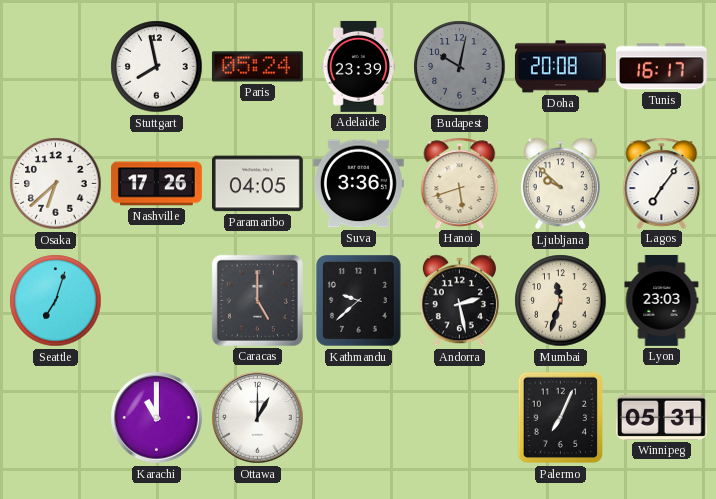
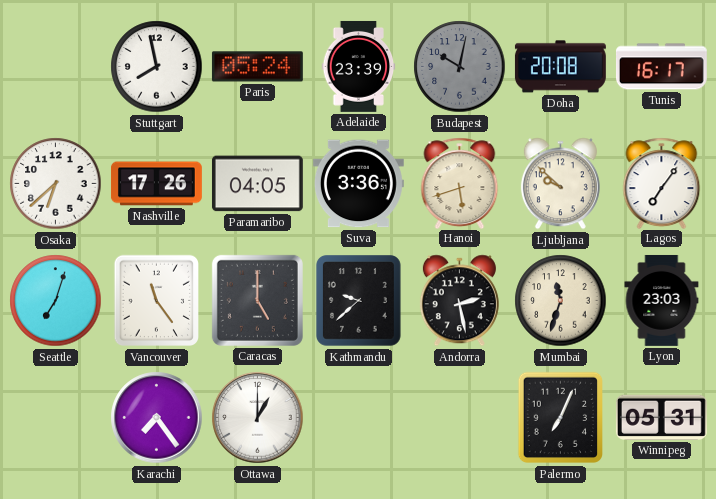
Vancouver: none -> 11:24
Karachi: 11:00 -> 7:24
